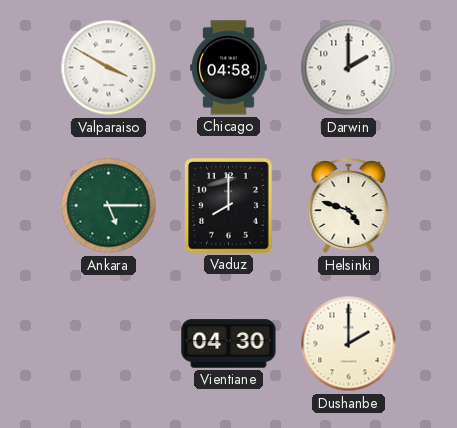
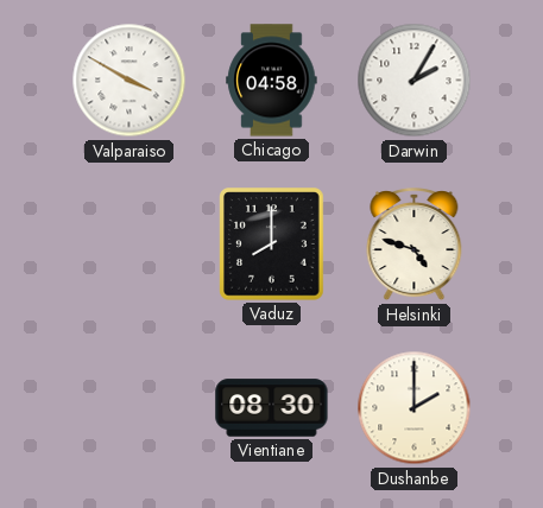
Darwin: 2:00 -> 2:05
Ankara: 5:15 -> none
Vientiane: 04:30 -> 08:30
